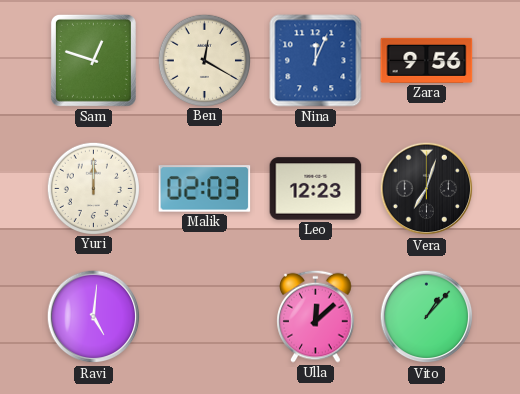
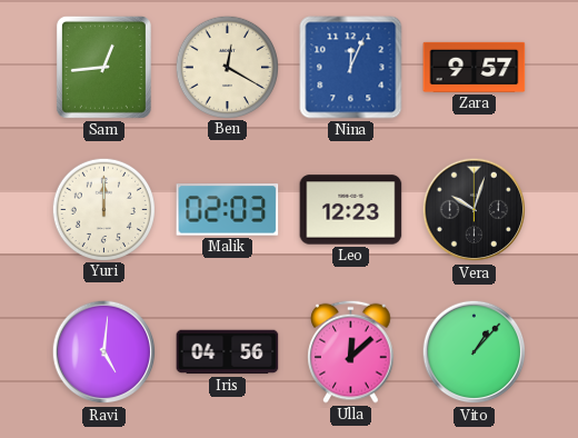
Sam: 12:48 -> 12:44
Zara: 9:56 -> 9:57
Vera: 7:03 -> 10:03
Iris: none -> 04:56
